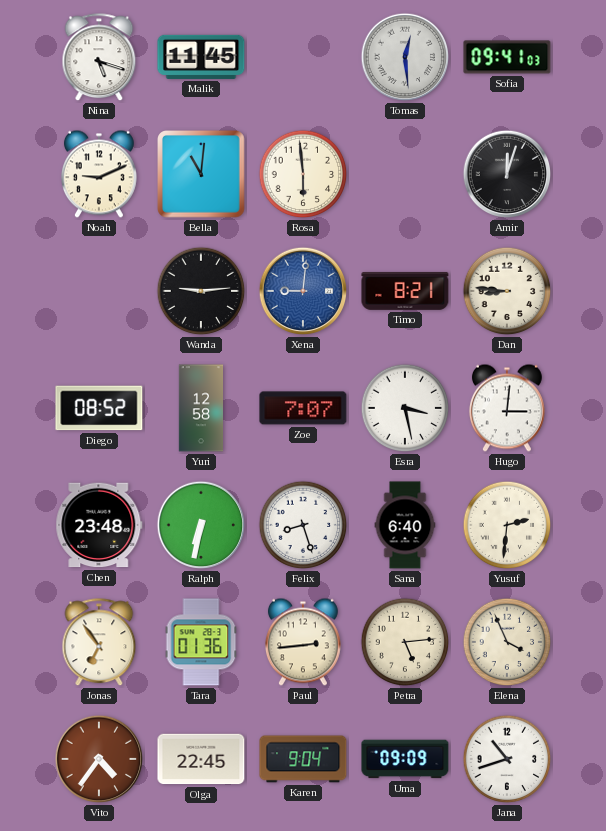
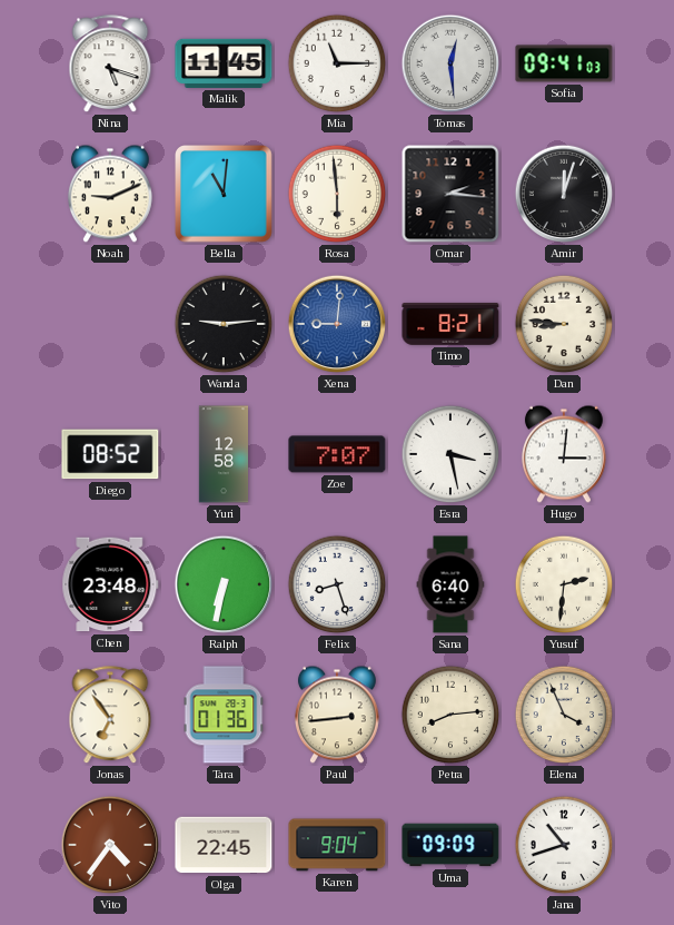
Mia: none -> 11:15
Omar: none -> 2:16
Petra: 5:14 -> 8:14
